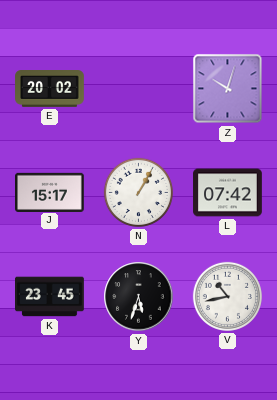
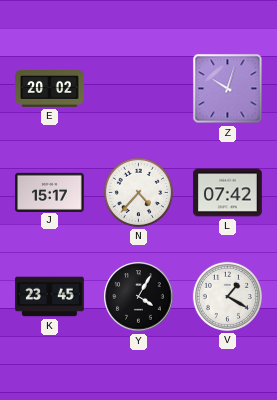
N: 1:05 -> 4:37
Y: 5:33 -> 4:05
V: 10:43 -> 1:20
